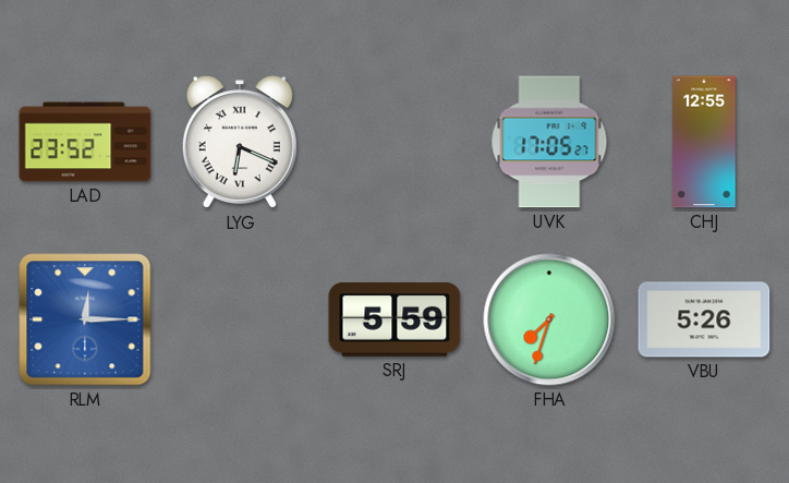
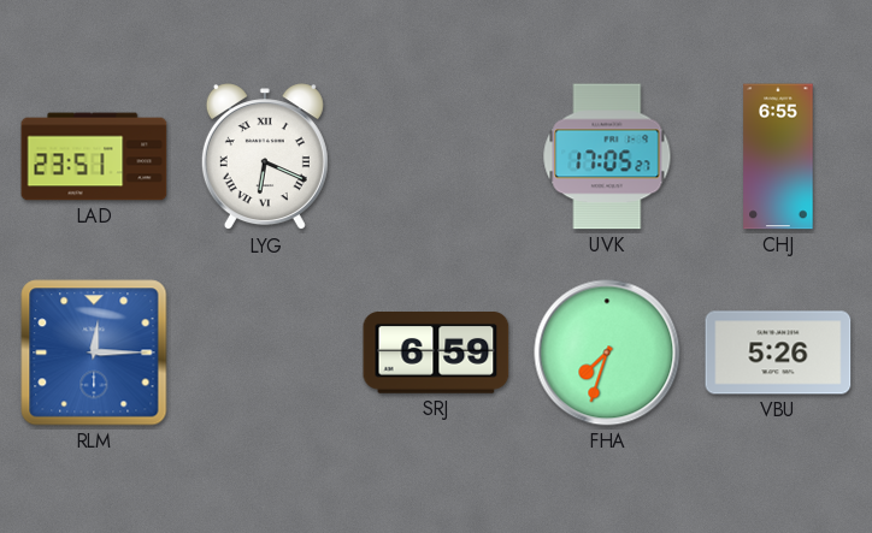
LAD: 23:52 -> 23:51
CHJ: 12:55 -> 6:55
SRJ: 5:59 -> 6:59
